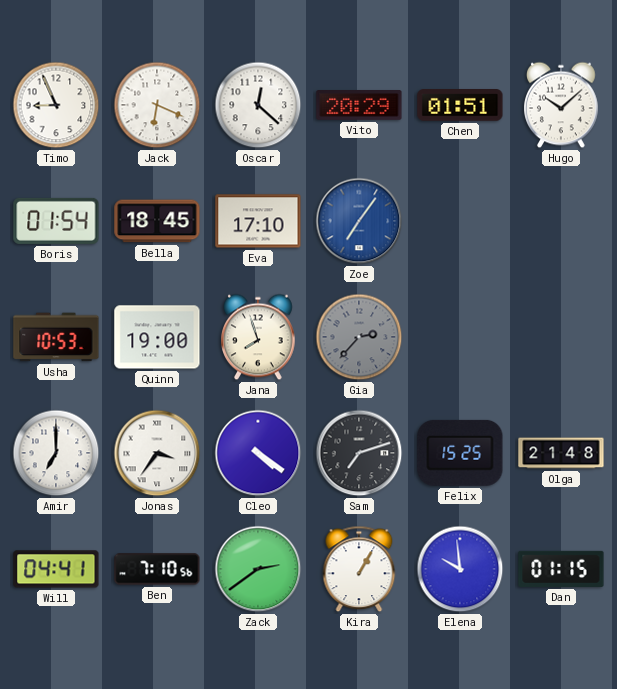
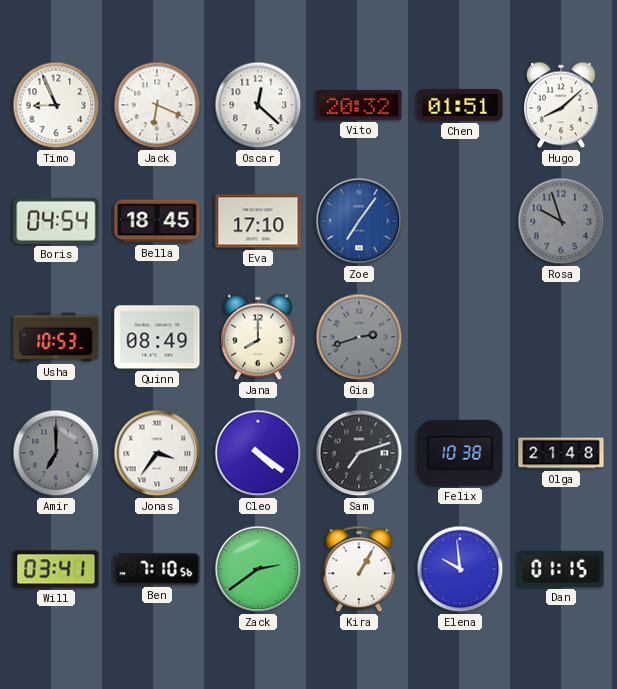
Vito: 20:29 -> 20:32
Hugo: 10:08 -> 8:08
Boris: 01:54 -> 04:54
Rosa: none -> 9:57
Quinn: 19:00 -> 08:49
Jana: 7:57 -> 8:00
Gia: 2:37 -> 2:42
Amir dial: white -> grey
Felix: 15:25 -> 10:38
Will: 04:41 -> 03:41
